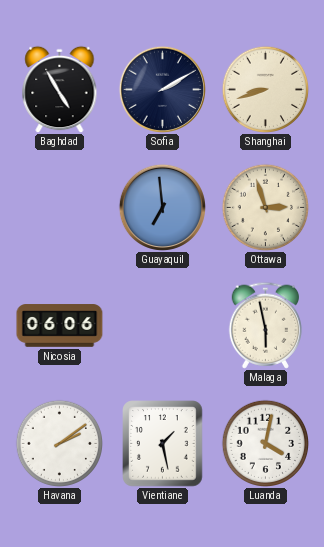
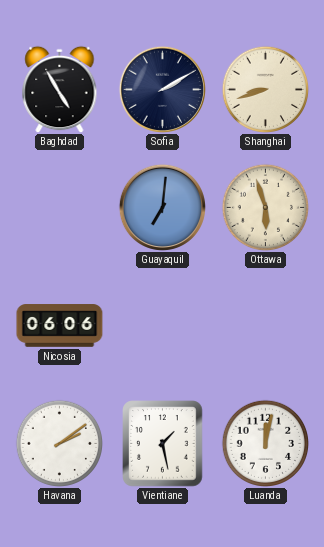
Guayaquil: 6:59 -> 7:01
Ottawa: 2:57 -> 5:57
Malaga: 5:58 -> none
Luanda: 4:02 -> 12:02
